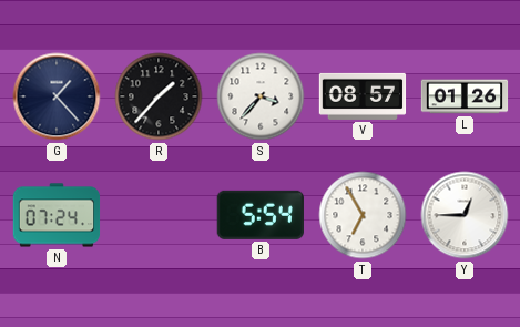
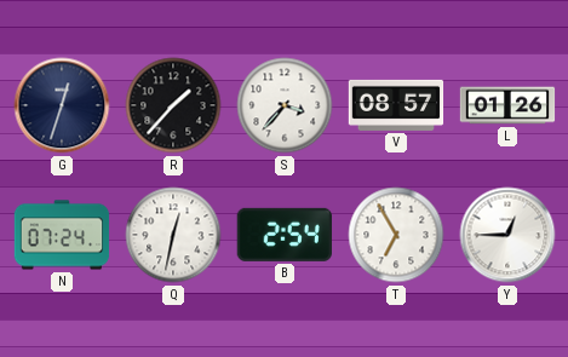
G: 1:23 -> 12:33
Q: none -> 12:32
B: 5:54 -> 2:54
